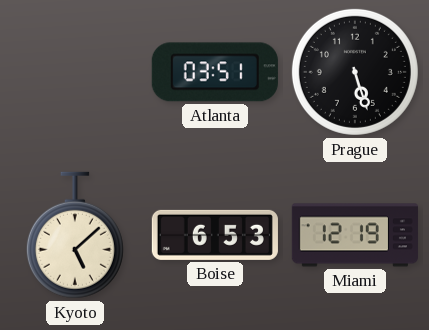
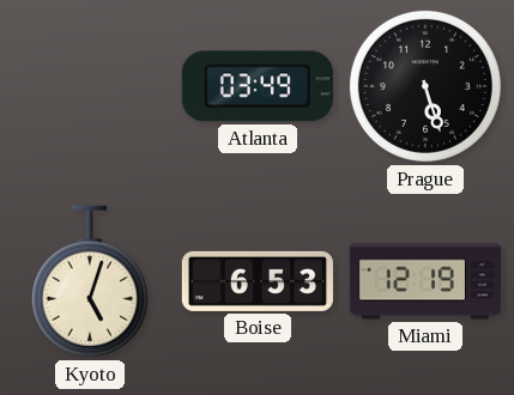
Atlanta: 03:51 -> 03:49
Kyoto: 5:08 -> 5:03
